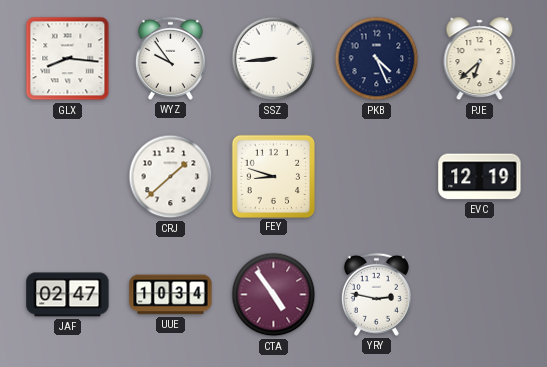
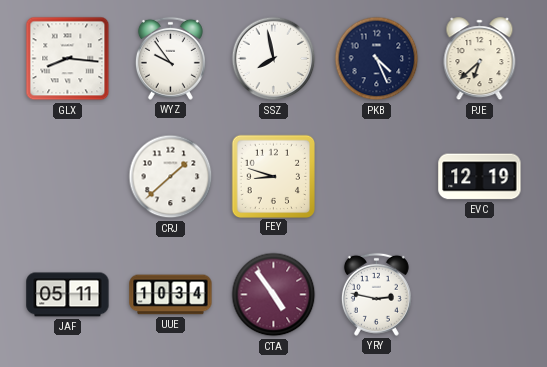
SSZ: 8:44 -> 7:58
JAF: 02:47 -> 05:11
